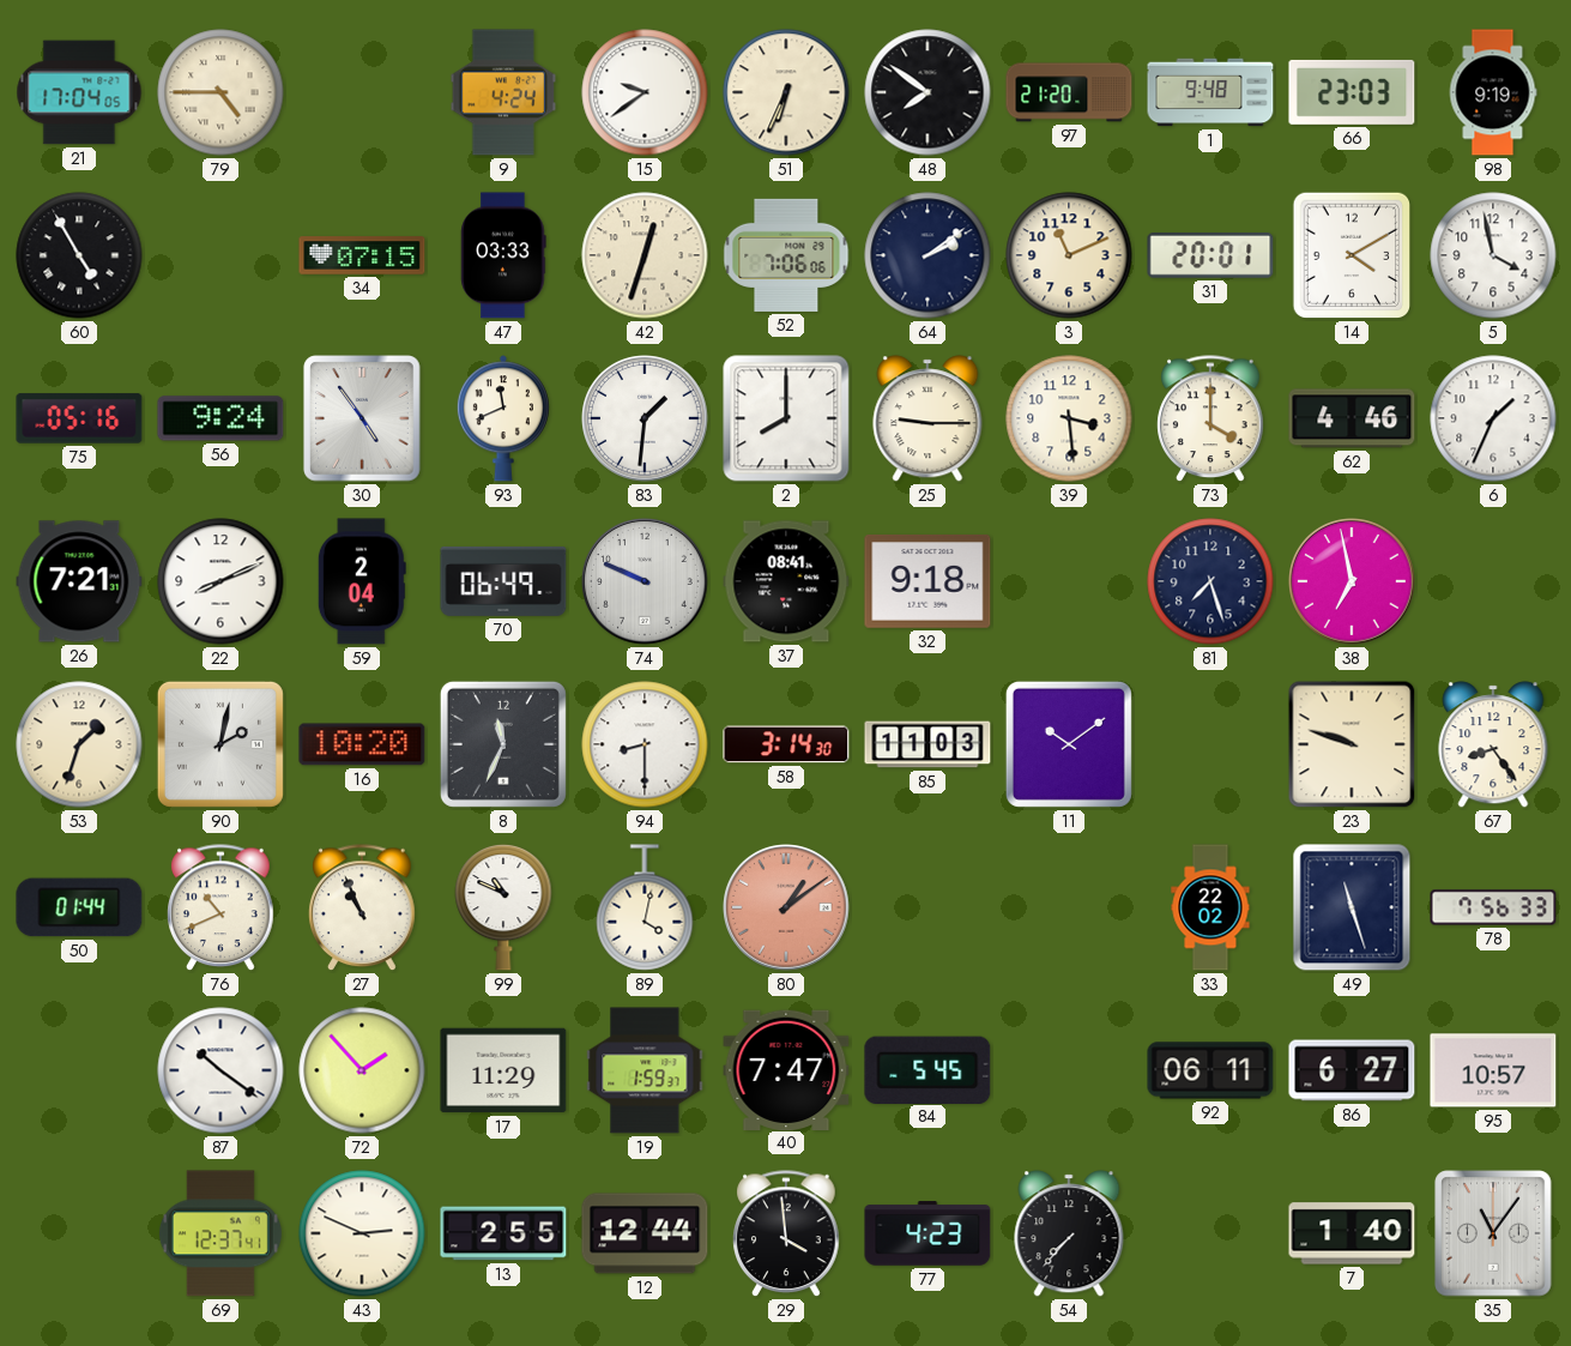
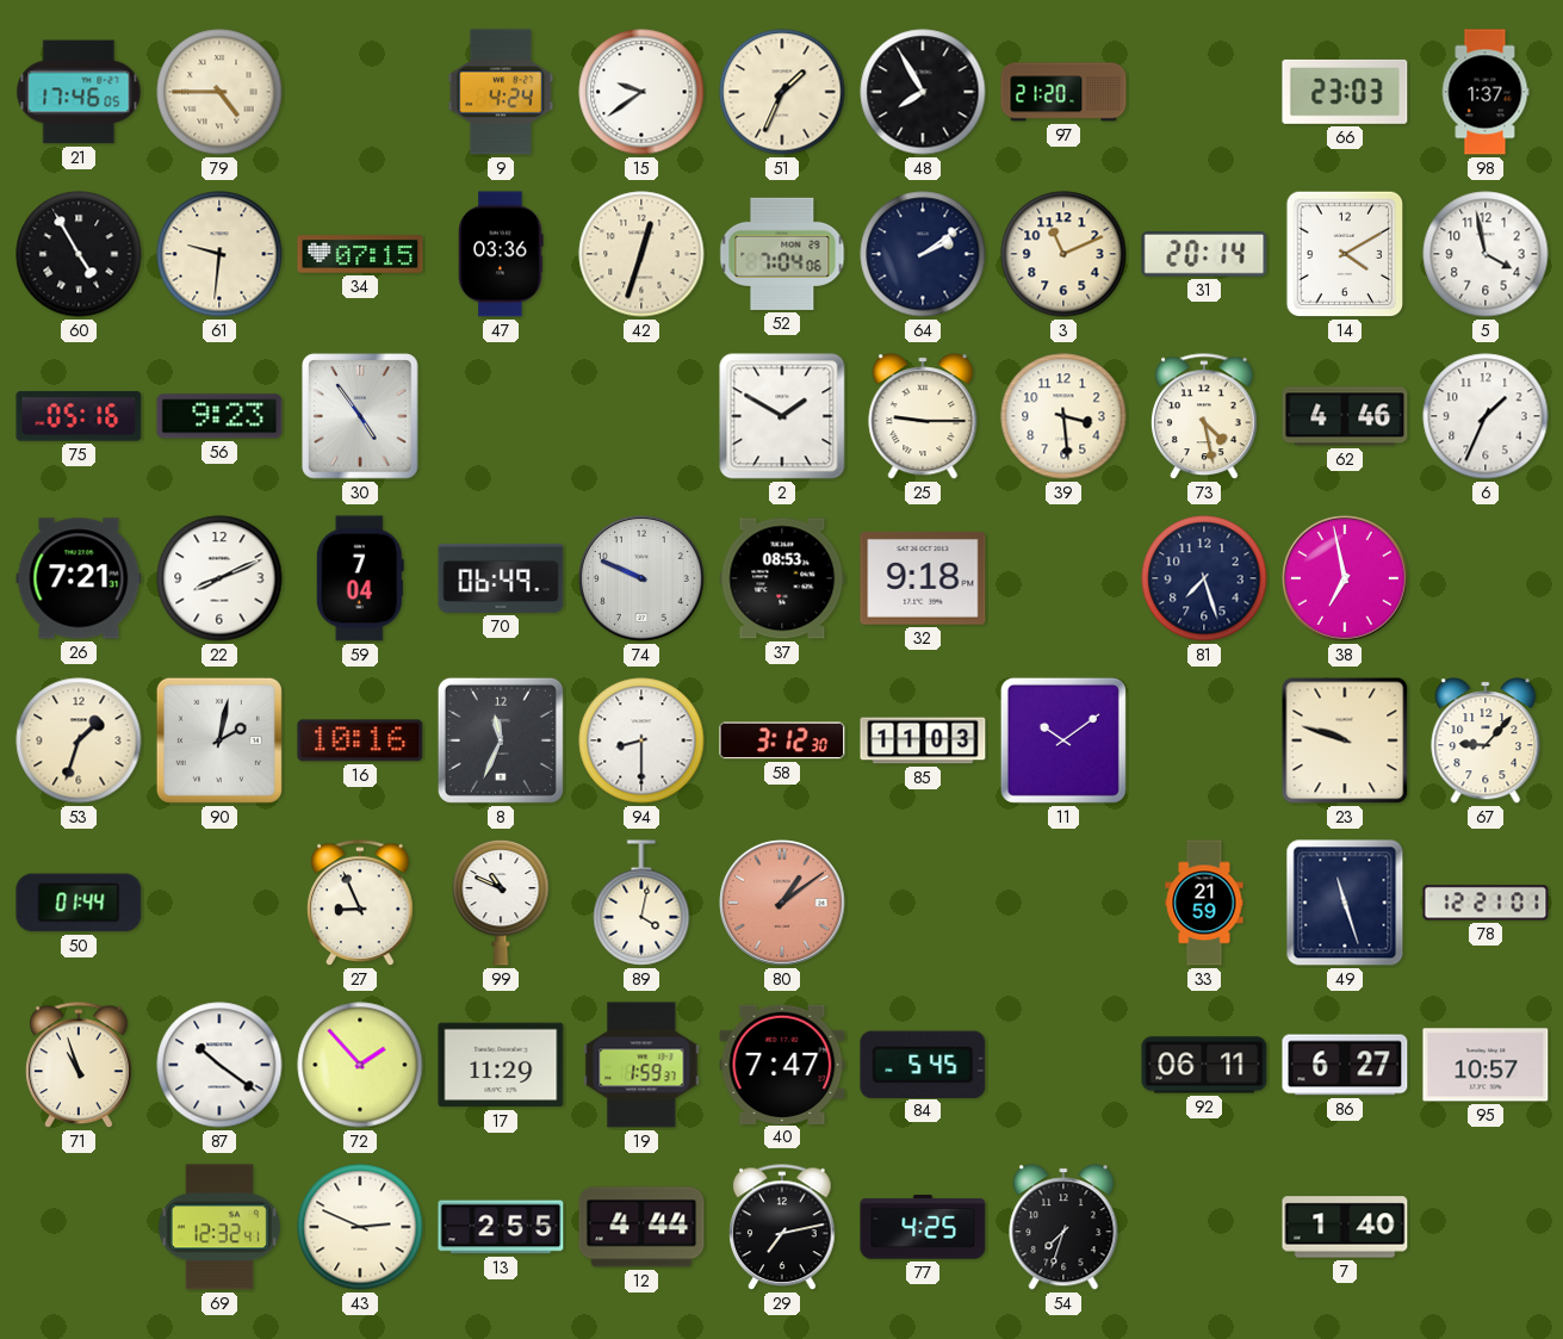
21: 17:04 -> 17:46
51: 6:34 -> 1:34
48: 7:51 -> 7:55
1: 9:48 -> none
98: 9:19 -> 1:37
61: none -> 9:31
47: 03:33 -> 03:36
52: 7:06 -> 7:04
31: 20:01 -> 20:14
56: 9:24 -> 9:23
93: 11:41 -> none
83: 1:31 -> none
2: 8:00 -> 1:50
73: 4:00 -> 4:28
59: 2:04 -> 7:04
37: 08:41 -> 08:53
16: 10:20 -> 10:16
58: 3:14 -> 3:12
67: 8:24 -> 9:07
76: 10:41 -> none
27: 10:56 -> 8:56
33: 22:02 -> 21:59
78: 7:56 -> 12:21
71: none -> 10:57
69: 12:37 -> 12:32
12: 12:44 -> 4:44
29: 3:59 -> 7:13
77: 4:23 -> 4:25
54: 7:37 -> 7:33
35: 11:06 -> none
